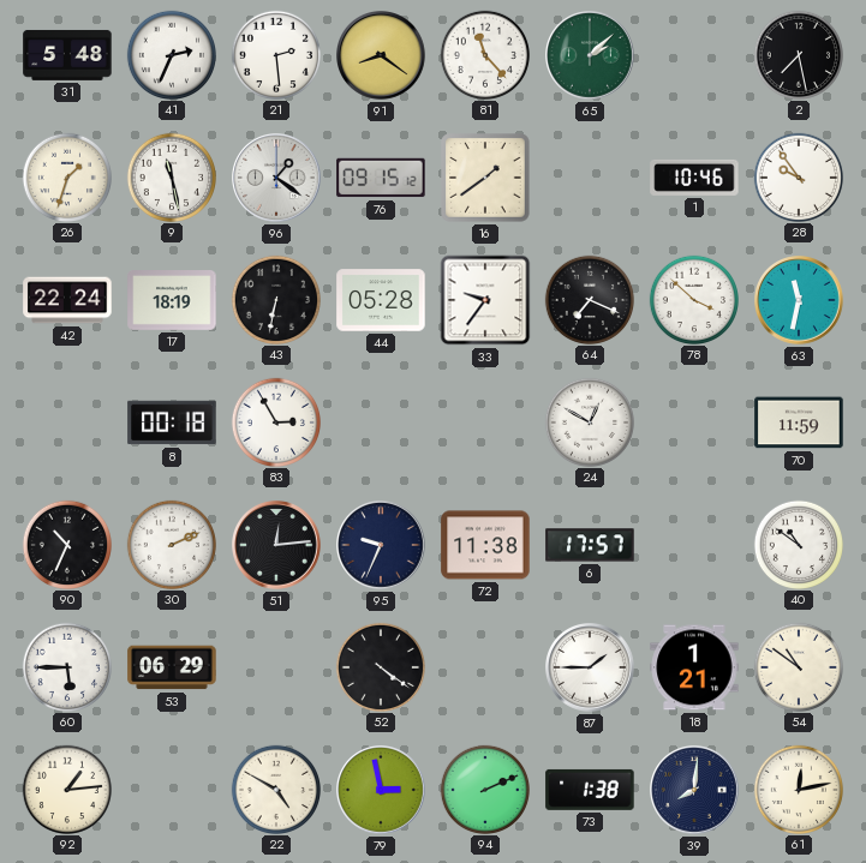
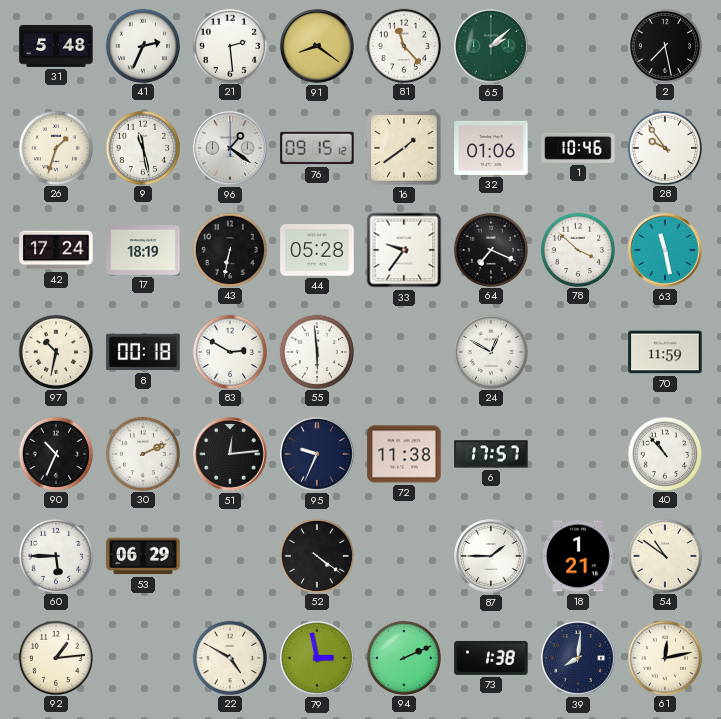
32: none -> 01:06
42: 22:24 -> 17:24
63: 11:32 -> 11:28
97: none -> 10:32
83: 2:55 -> 2:50
55: none -> 5:59
40: 10:51 -> 10:53
